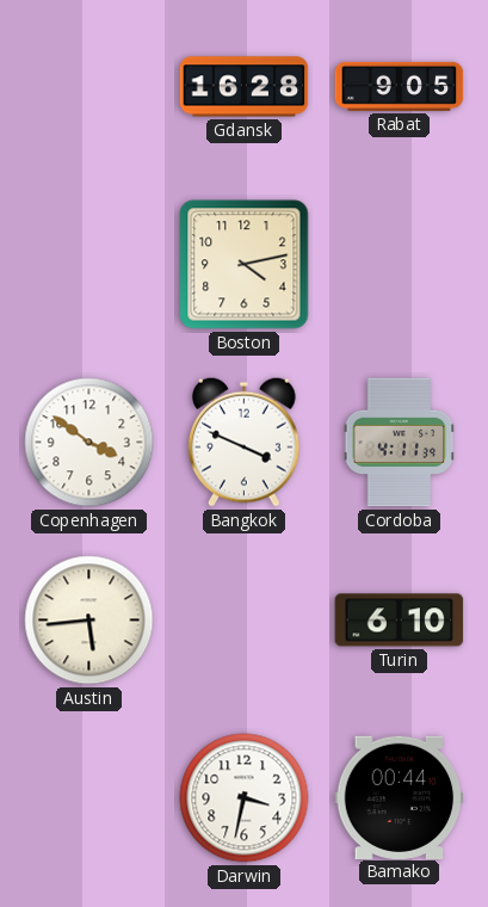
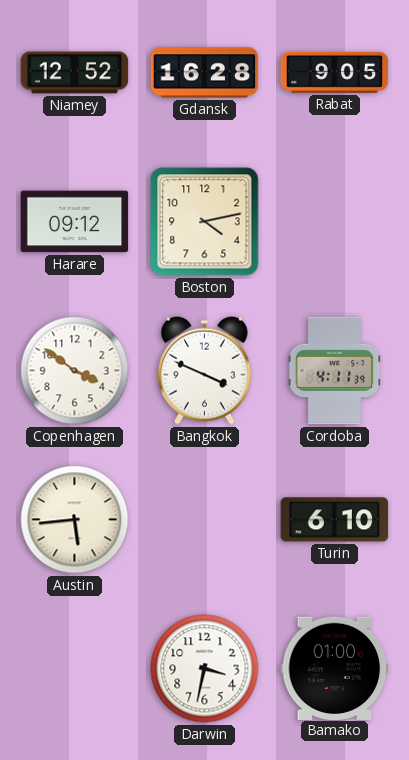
Niamey: none -> 12:52
Harare: none -> 09:12
Bamako: 00:44 -> 01:00
